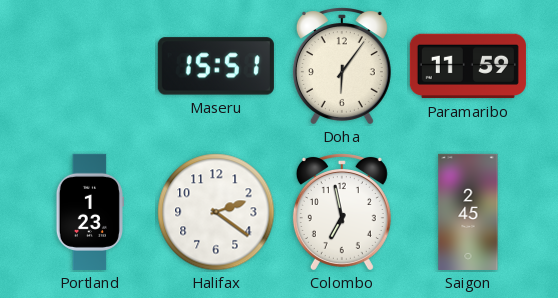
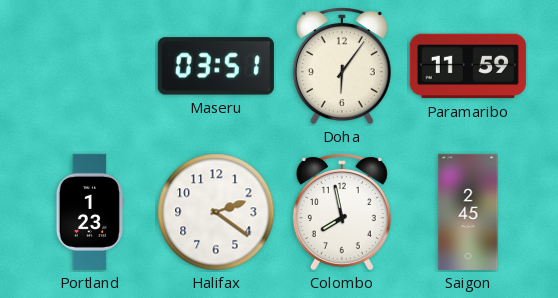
Maseru: 15:51 -> 03:51
Colombo: 6:58 -> 7:58
